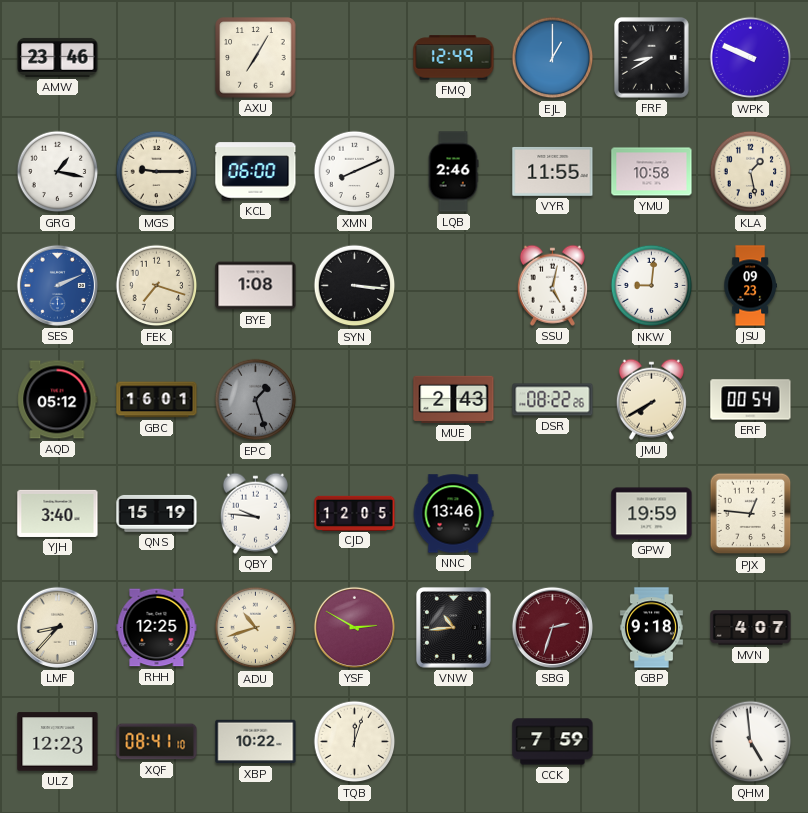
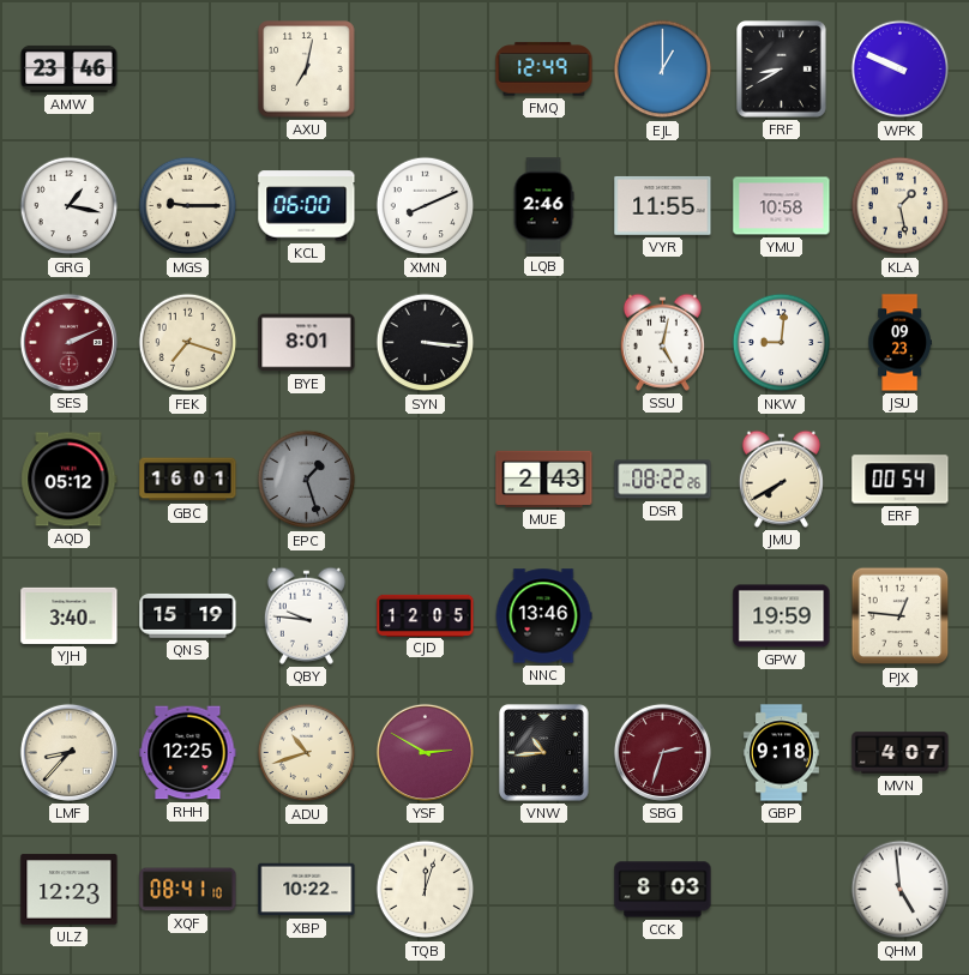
AXU: 7:05 -> 7:02
SES dial: blue -> burgundy
BYE: 1:08 -> 8:01
CCK: 7:59 -> 8:03
